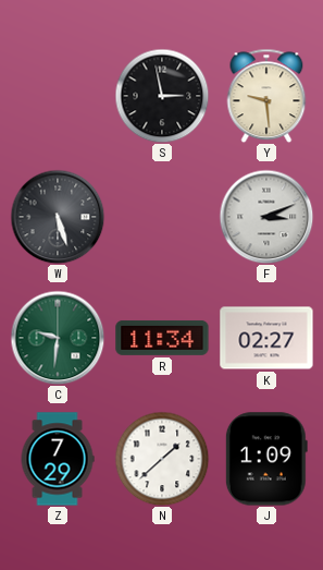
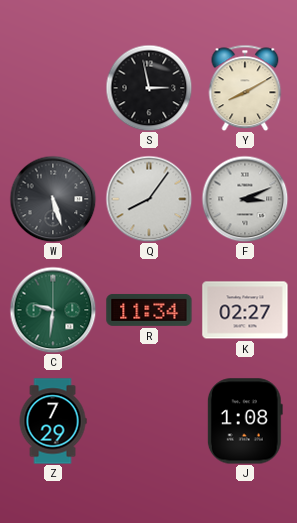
Y: 9:29 -> 8:10
Q: none -> 8:06
N: 1:38 -> none
J: 1:09 -> 1:08
